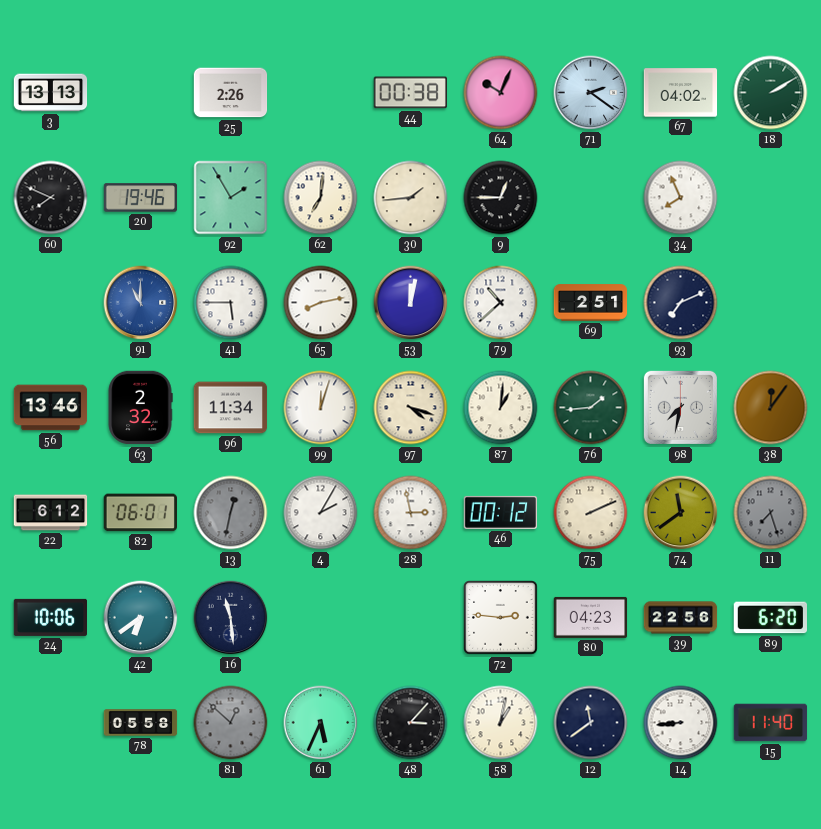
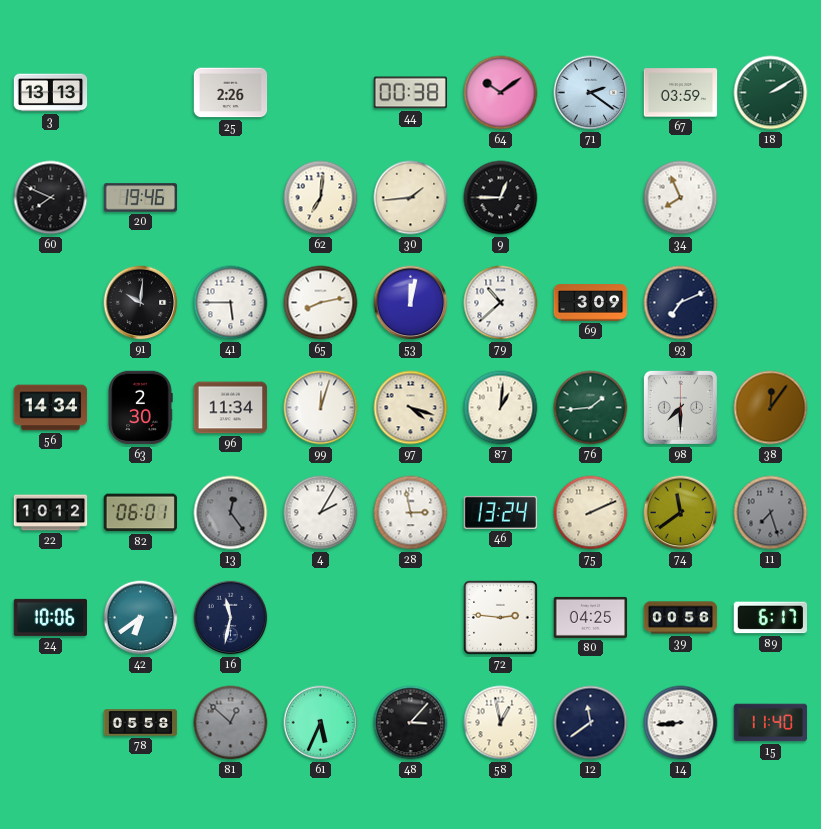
64: 10:04 -> 10:09
67: 04:02 -> 03:59
92: 1:55 -> none
91: 11:00 -> 10:01
91 dial: blue -> black
69: 2:51 -> 3:09
56: 13:46 -> 14:34
63: 2:32 -> 2:30
98: 7:32 -> 7:30
22: 6:12 -> 10:12
13: 12:32 -> 12:24
46: 00:12 -> 13:24
16: 11:29 -> 11:32
80: 04:23 -> 04:25
39: 22:56 -> 00:56
89: 6:20 -> 6:17
58: 1:02 -> 12:58
